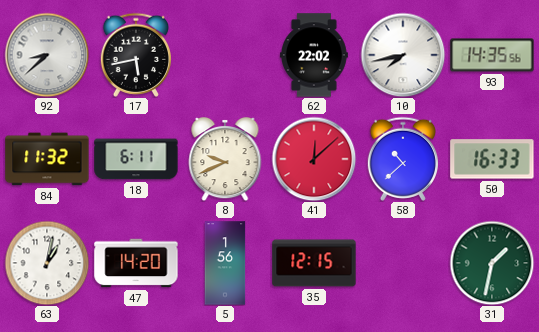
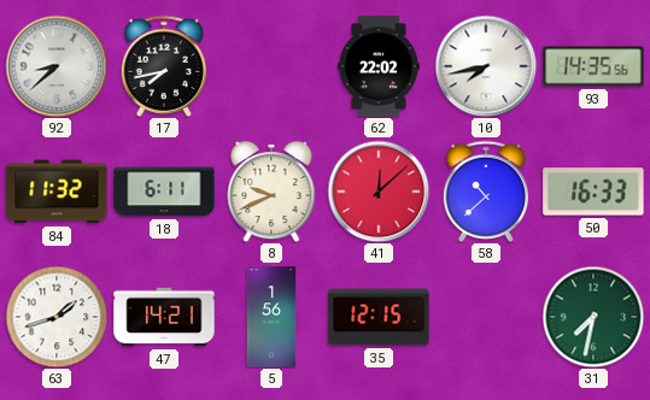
17: 5:43 -> 7:43
63: 1:02 -> 1:42
47: 14:20 -> 14:21
31: 1:32 -> 7:32
